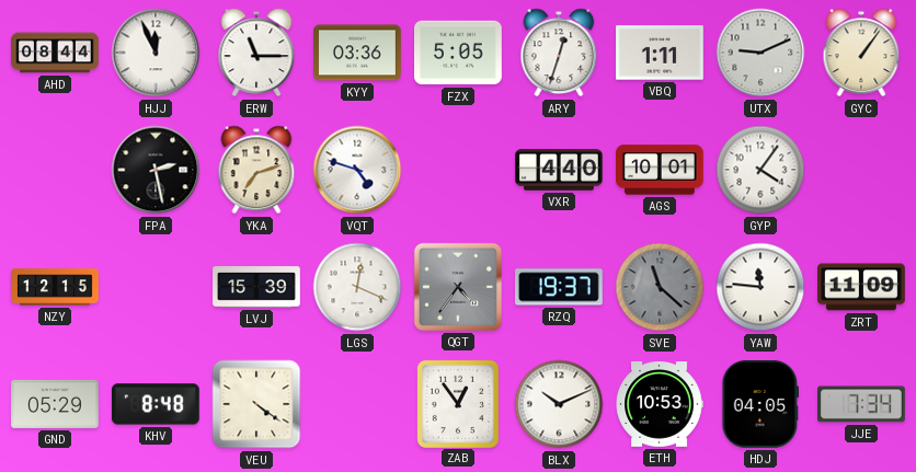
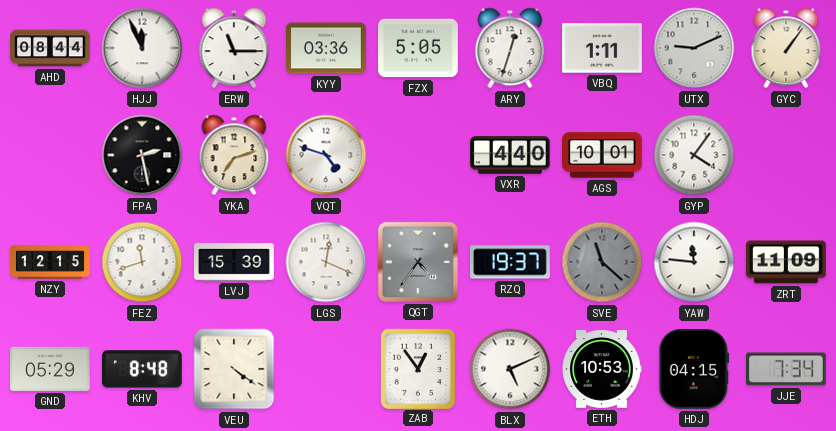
FEZ: none -> 11:42
BLX: 10:11 -> 5:11
HDJ: 04:05 -> 04:15
